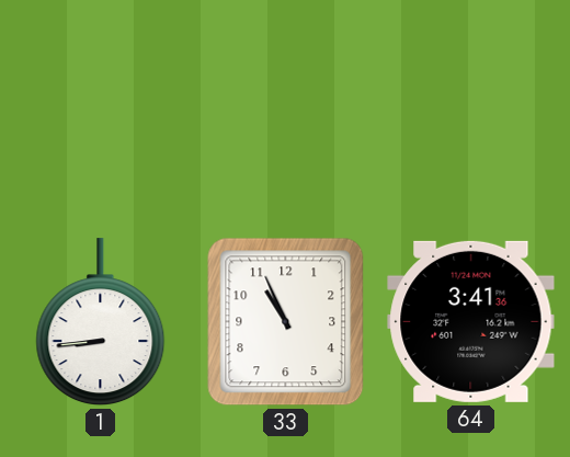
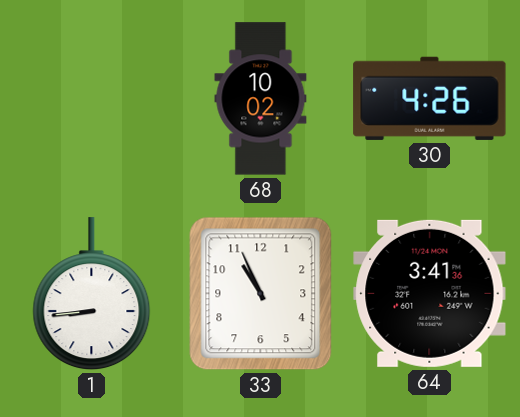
68: none -> 10:02
30: none -> 4:26
